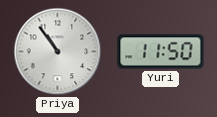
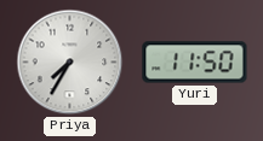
Priya: 10:54 -> 7:35
